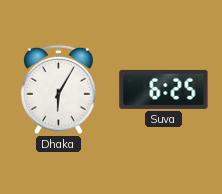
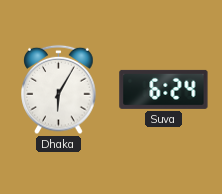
Suva: 6:25 -> 6:24
